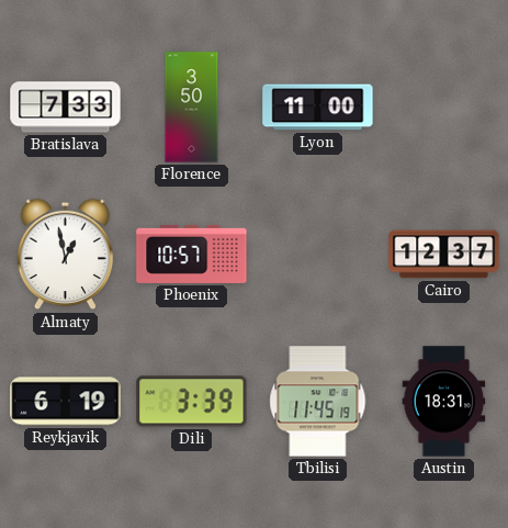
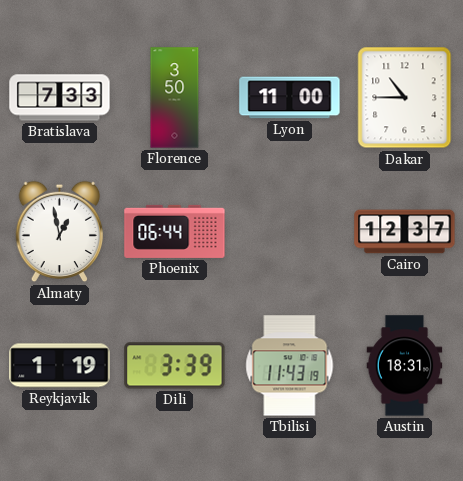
Dakar: none -> 10:45
Phoenix: 10:57 -> 06:44
Reykjavik: 6:19 -> 1:19
Tbilisi: 11:45 -> 11:43
